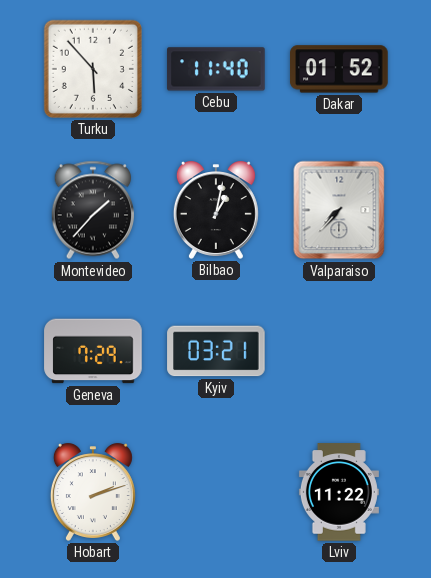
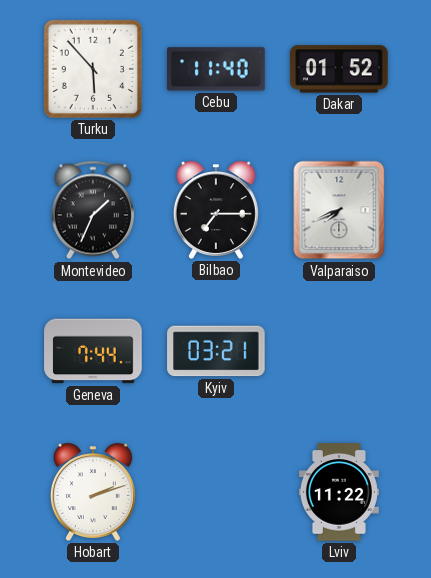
Montevideo: 1:37 -> 1:34
Bilbao: 1:02 -> 7:15
Valparaiso: 7:37 -> 7:41
Geneva: 7:29 -> 7:44
